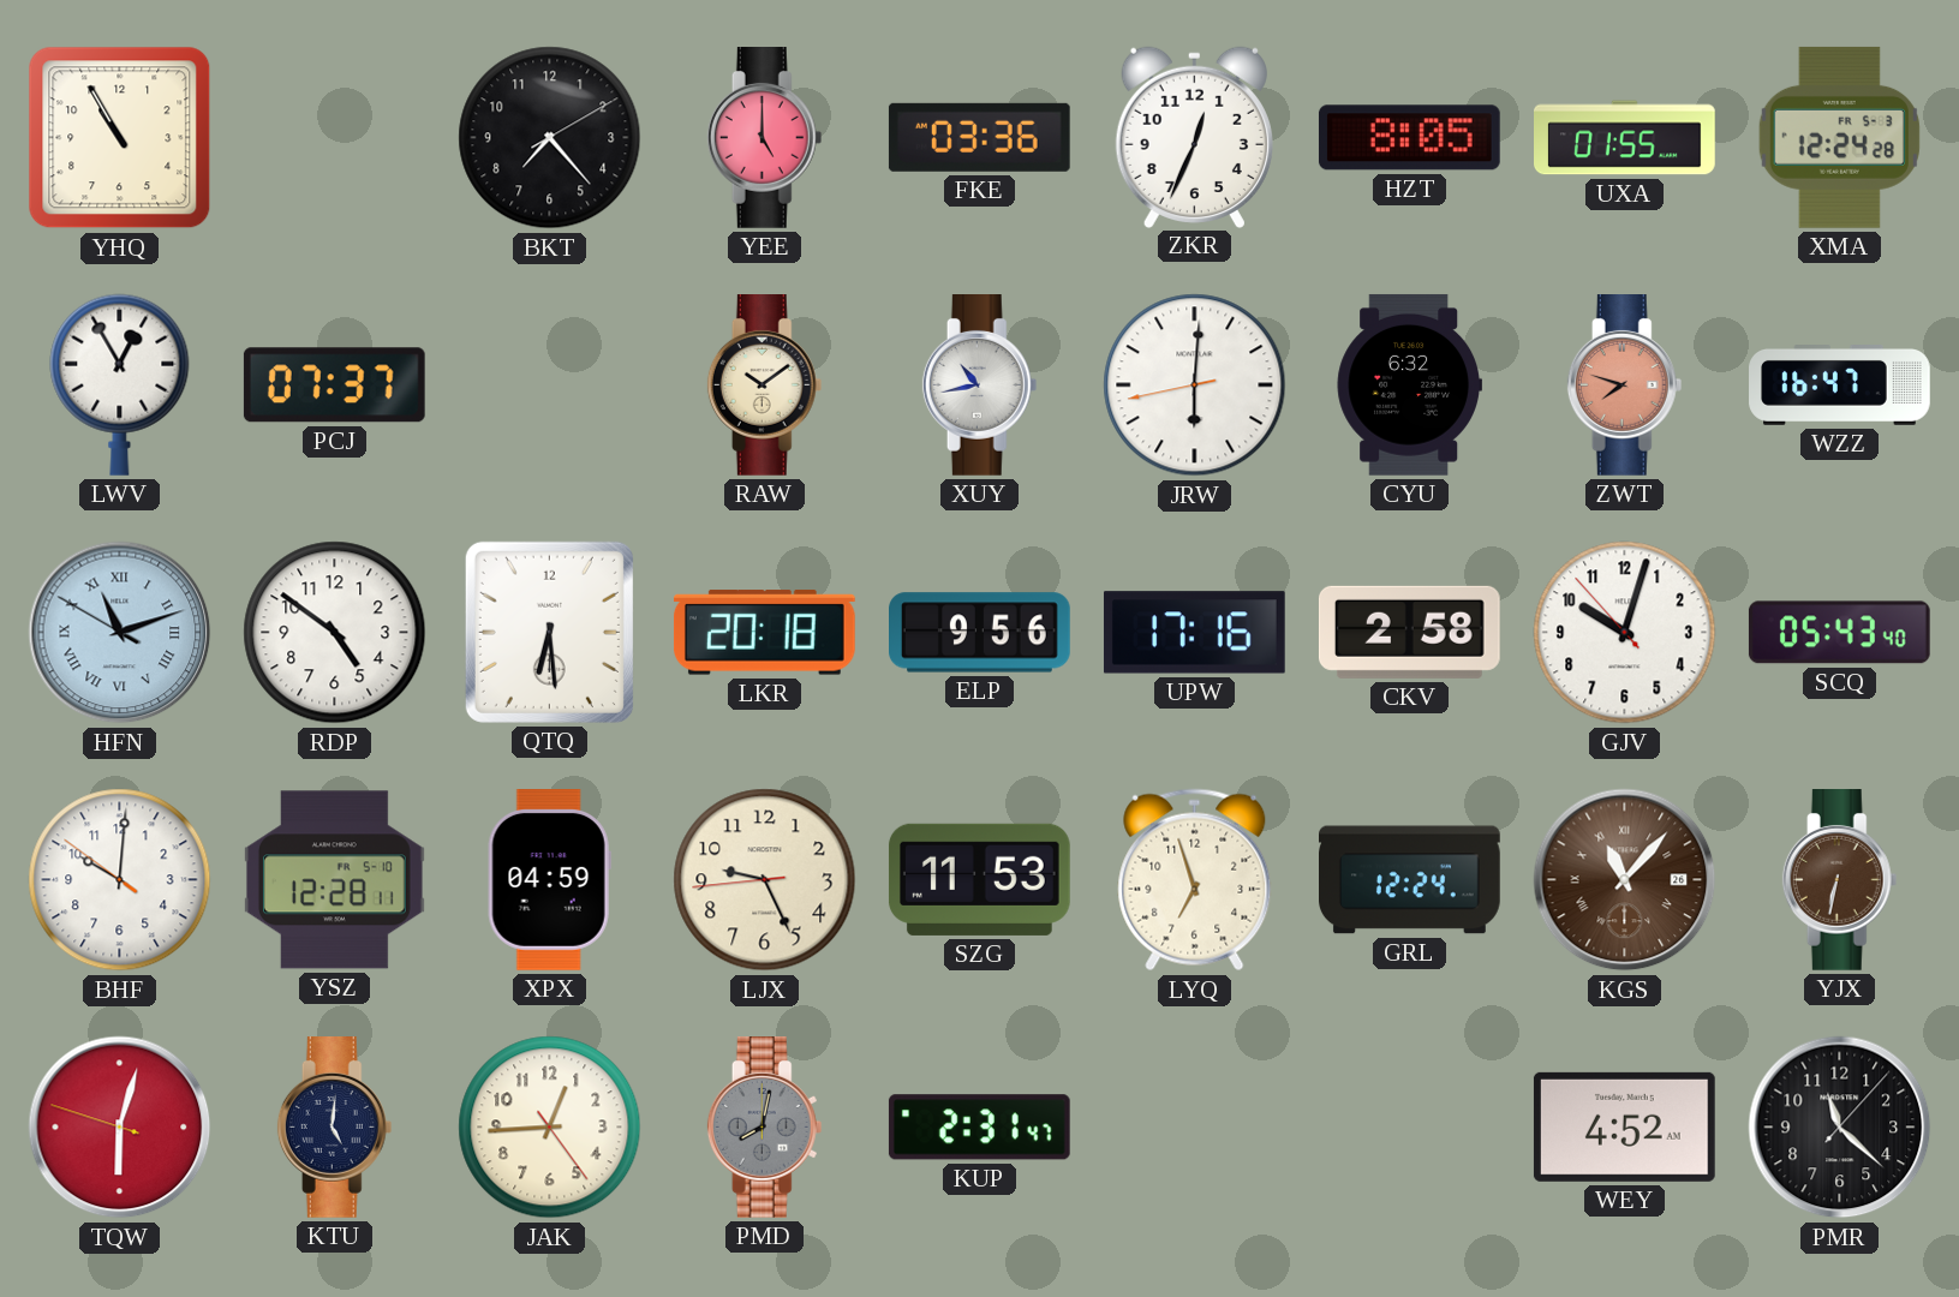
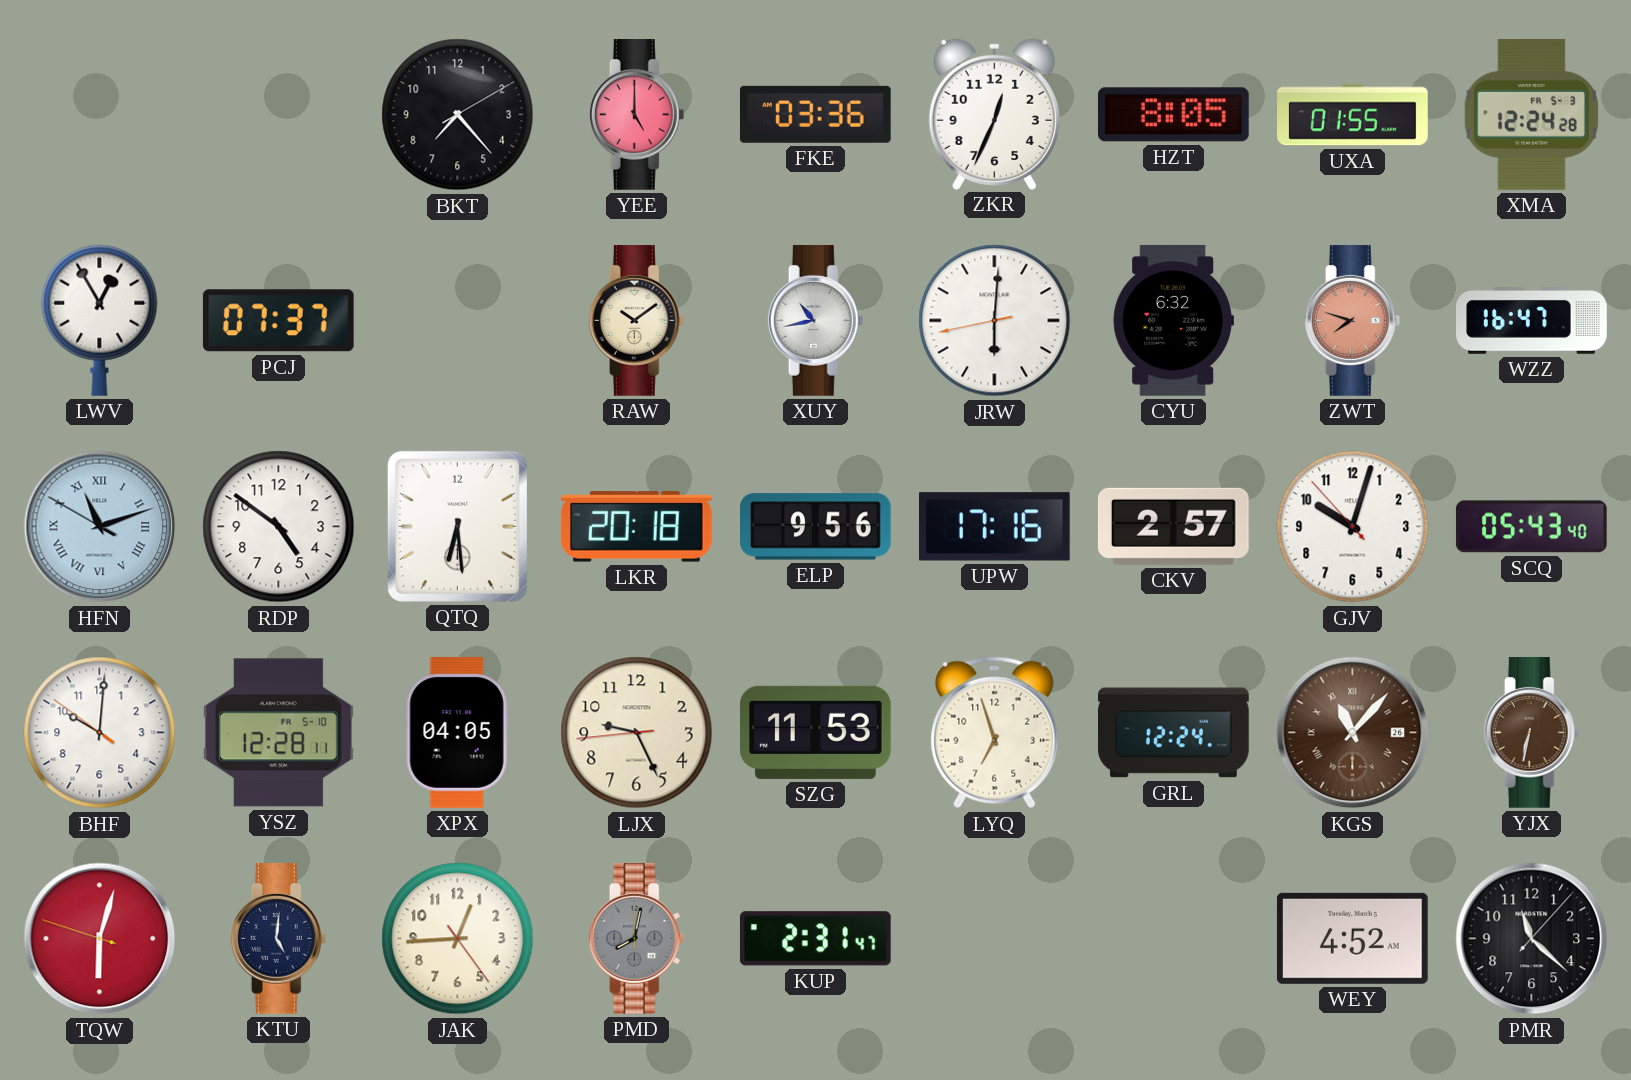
YHQ: 10:55 -> none
CKV: 2:58 -> 2:57
XPX: 04:59 -> 04:05
